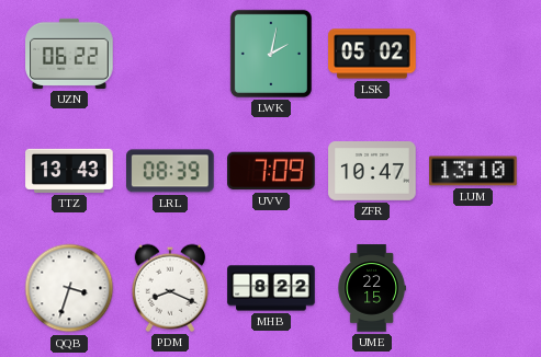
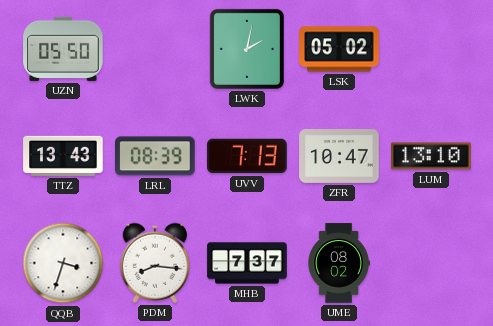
UZN: 06:22 -> 05:50
UVV: 7:09 -> 7:13
PDM: 8:19 -> 8:16
MHB: 8:22 -> 7:37
UME: 22:15 -> 08:02
